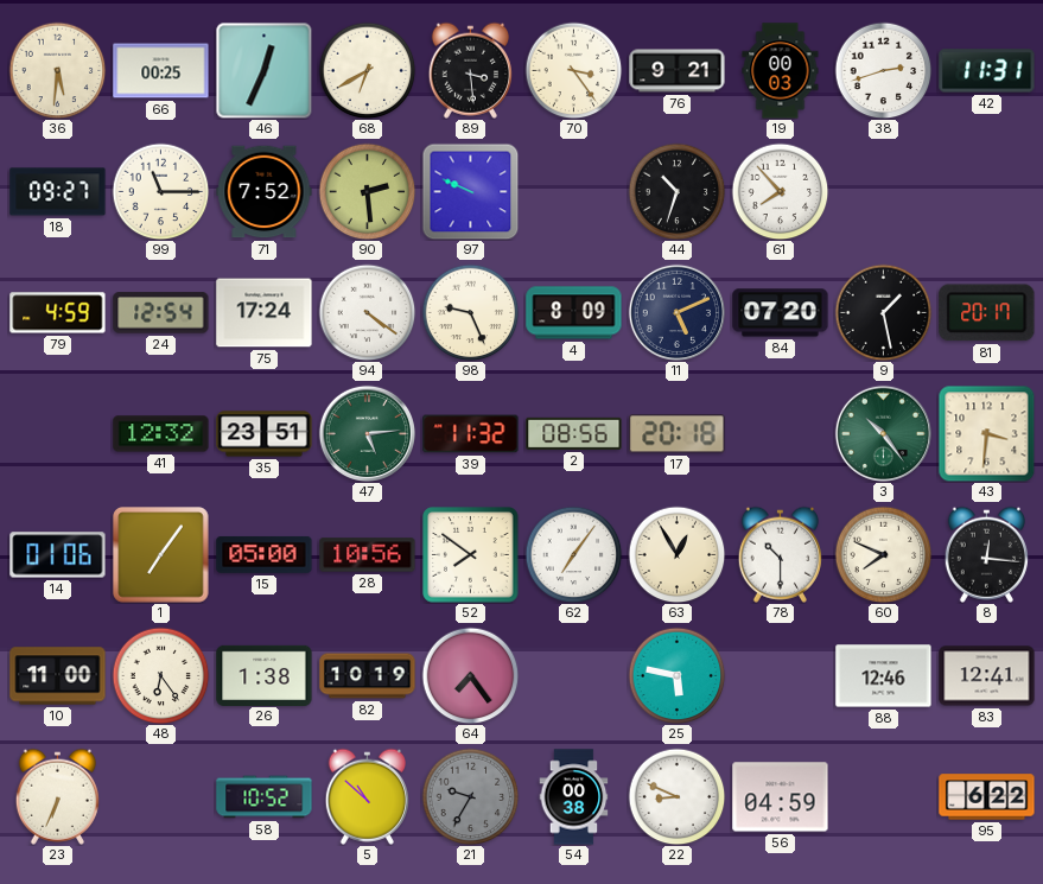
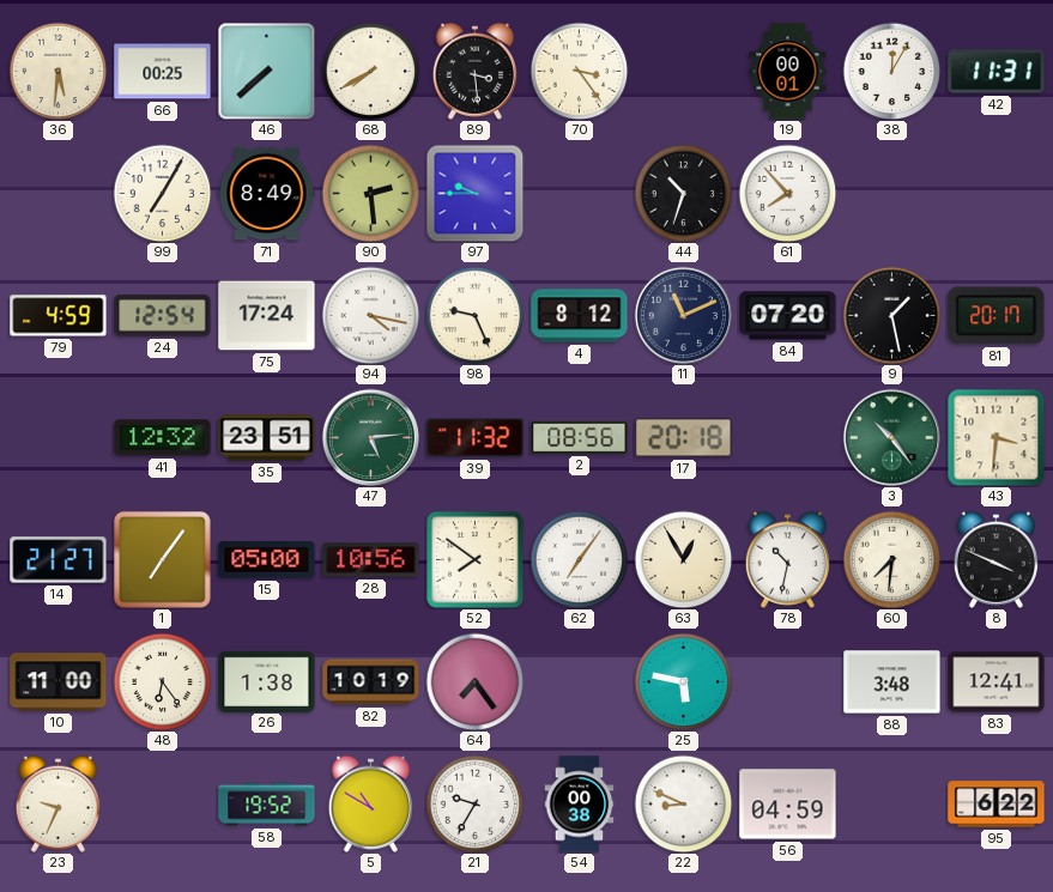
46: 12:34 -> 7:38
68: 6:40 -> 7:40
76: 9:21 -> none
19: 00:03 -> 00:01
38: 2:42 -> 12:05
18: 09:27 -> none
99: 11:15 -> 7:05
71: 7:52 -> 8:49
97: 9:49 -> 9:45
94: 4:21 -> 4:17
4: 8:09 -> 8:12
11: 5:11 -> 11:11
14: 01:06 -> 21:27
78: 10:30 -> 10:32
60: 7:49 -> 7:31
8: 12:16 -> 3:49
88: 12:46 -> 3:48
23: 6:34 -> 9:34
58: 10:52 -> 19:52
5: 10:52 -> 10:50
21 dial: grey -> white
